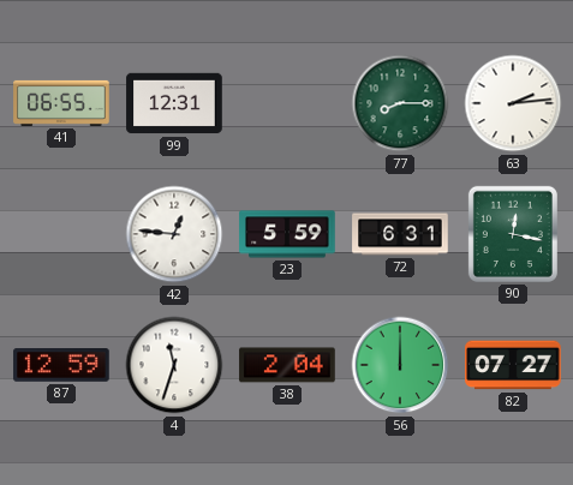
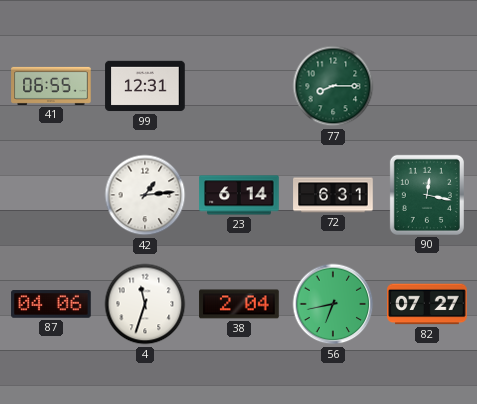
63: 2:14 -> none
42: 12:46 -> 1:14
23: 5:59 -> 6:14
87: 12:59 -> 04:06
56: 12:00 -> 6:43
